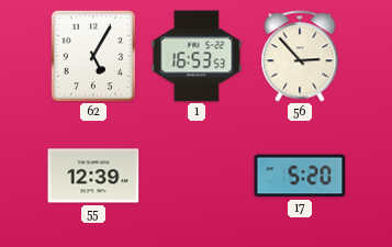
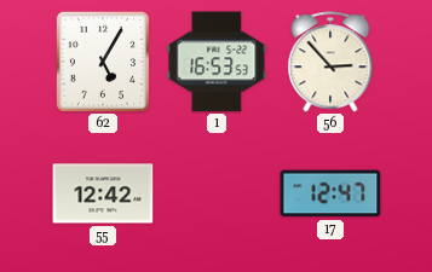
55: 12:39 -> 12:42
17: 5:20 -> 12:47
